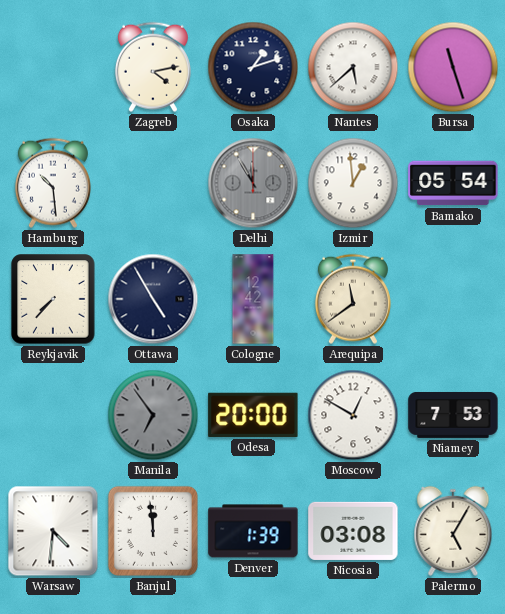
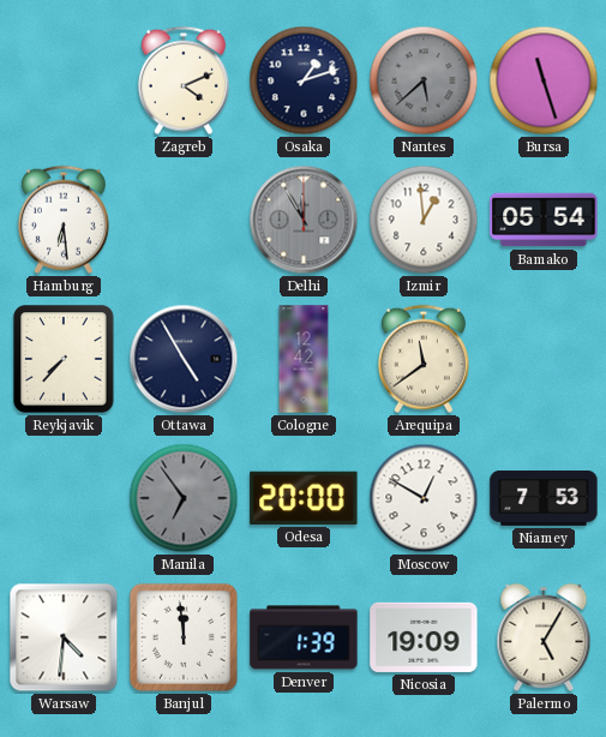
Zagreb: 4:13 -> 4:11
Nantes dial: white -> grey
Hamburg: 10:29 -> 6:29
Nicosia: 03:08 -> 19:09
